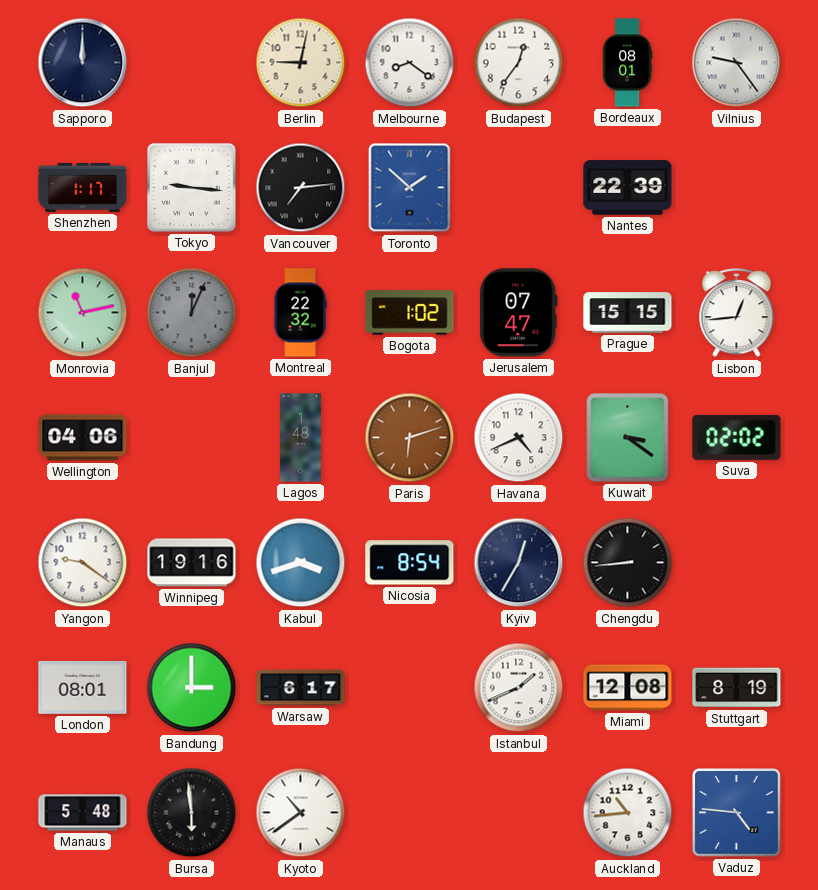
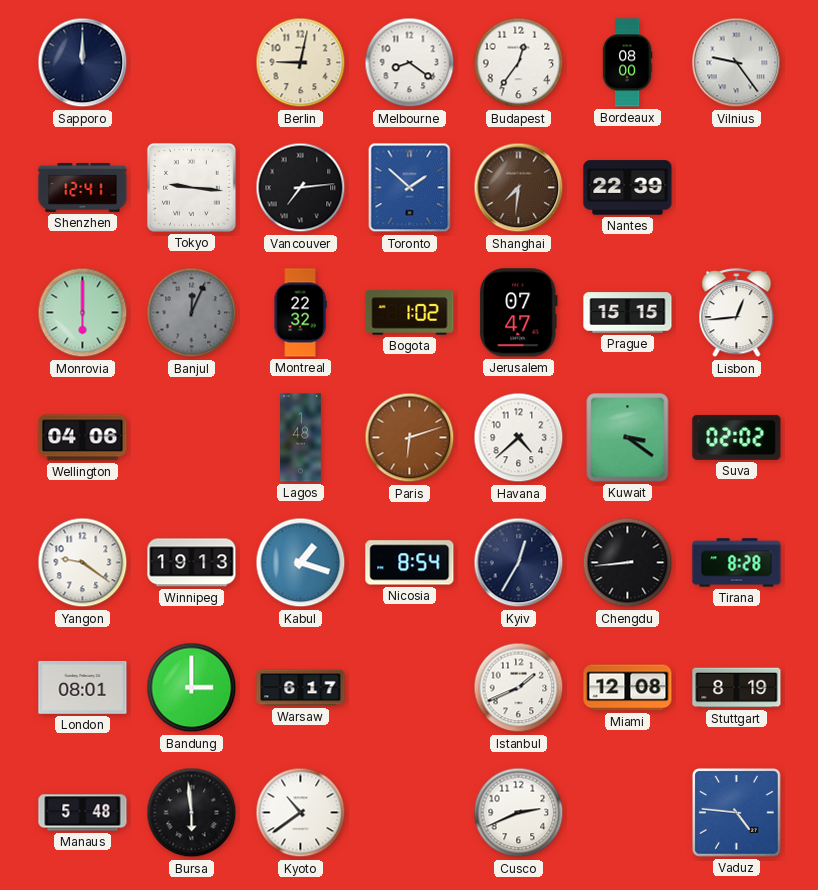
Bordeaux: 08:01 -> 08:00
Shenzhen: 1:17 -> 12:41
Shanghai: none -> 7:31
Monrovia: 11:13 -> 6:00
Havana: 4:41 -> 4:38
Winnipeg: 19:16 -> 19:13
Kabul: 3:42 -> 1:18
Tirana: none -> 8:28
Cusco: none -> 2:41
Auckland: 10:44 -> none
